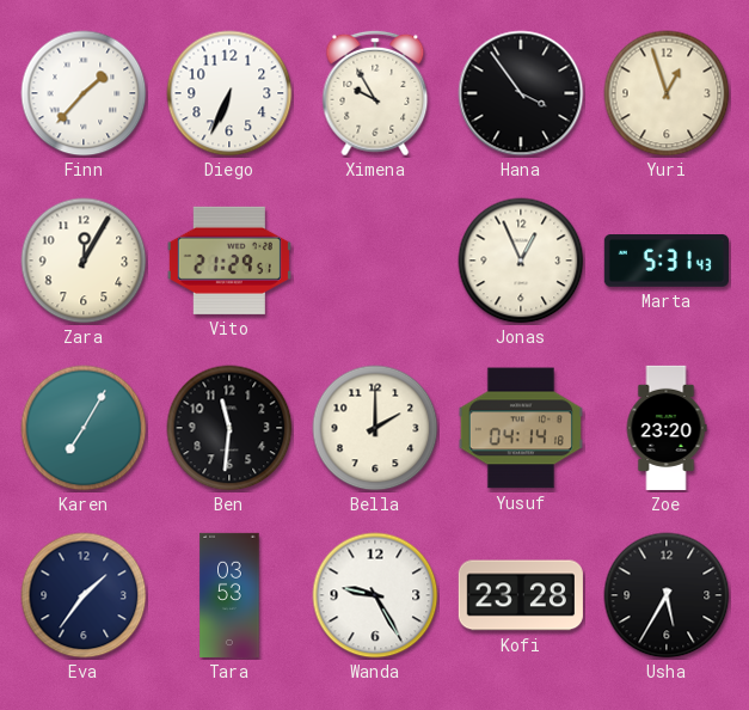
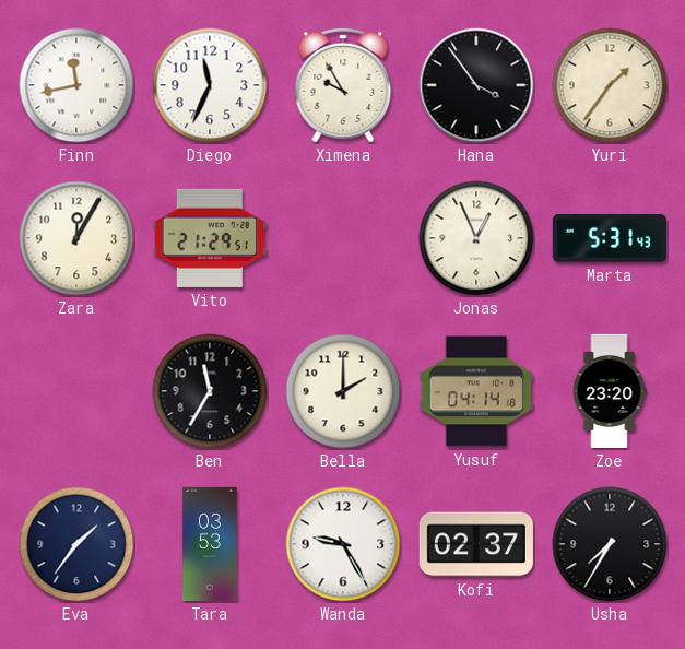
Finn: 1:37 -> 11:43
Diego: 6:34 -> 11:34
Yuri: 12:57 -> 1:36
Karen: 7:05 -> none
Ben: 11:31 -> 11:35
Kofi: 23:28 -> 02:37
Usha: 5:35 -> 7:35
